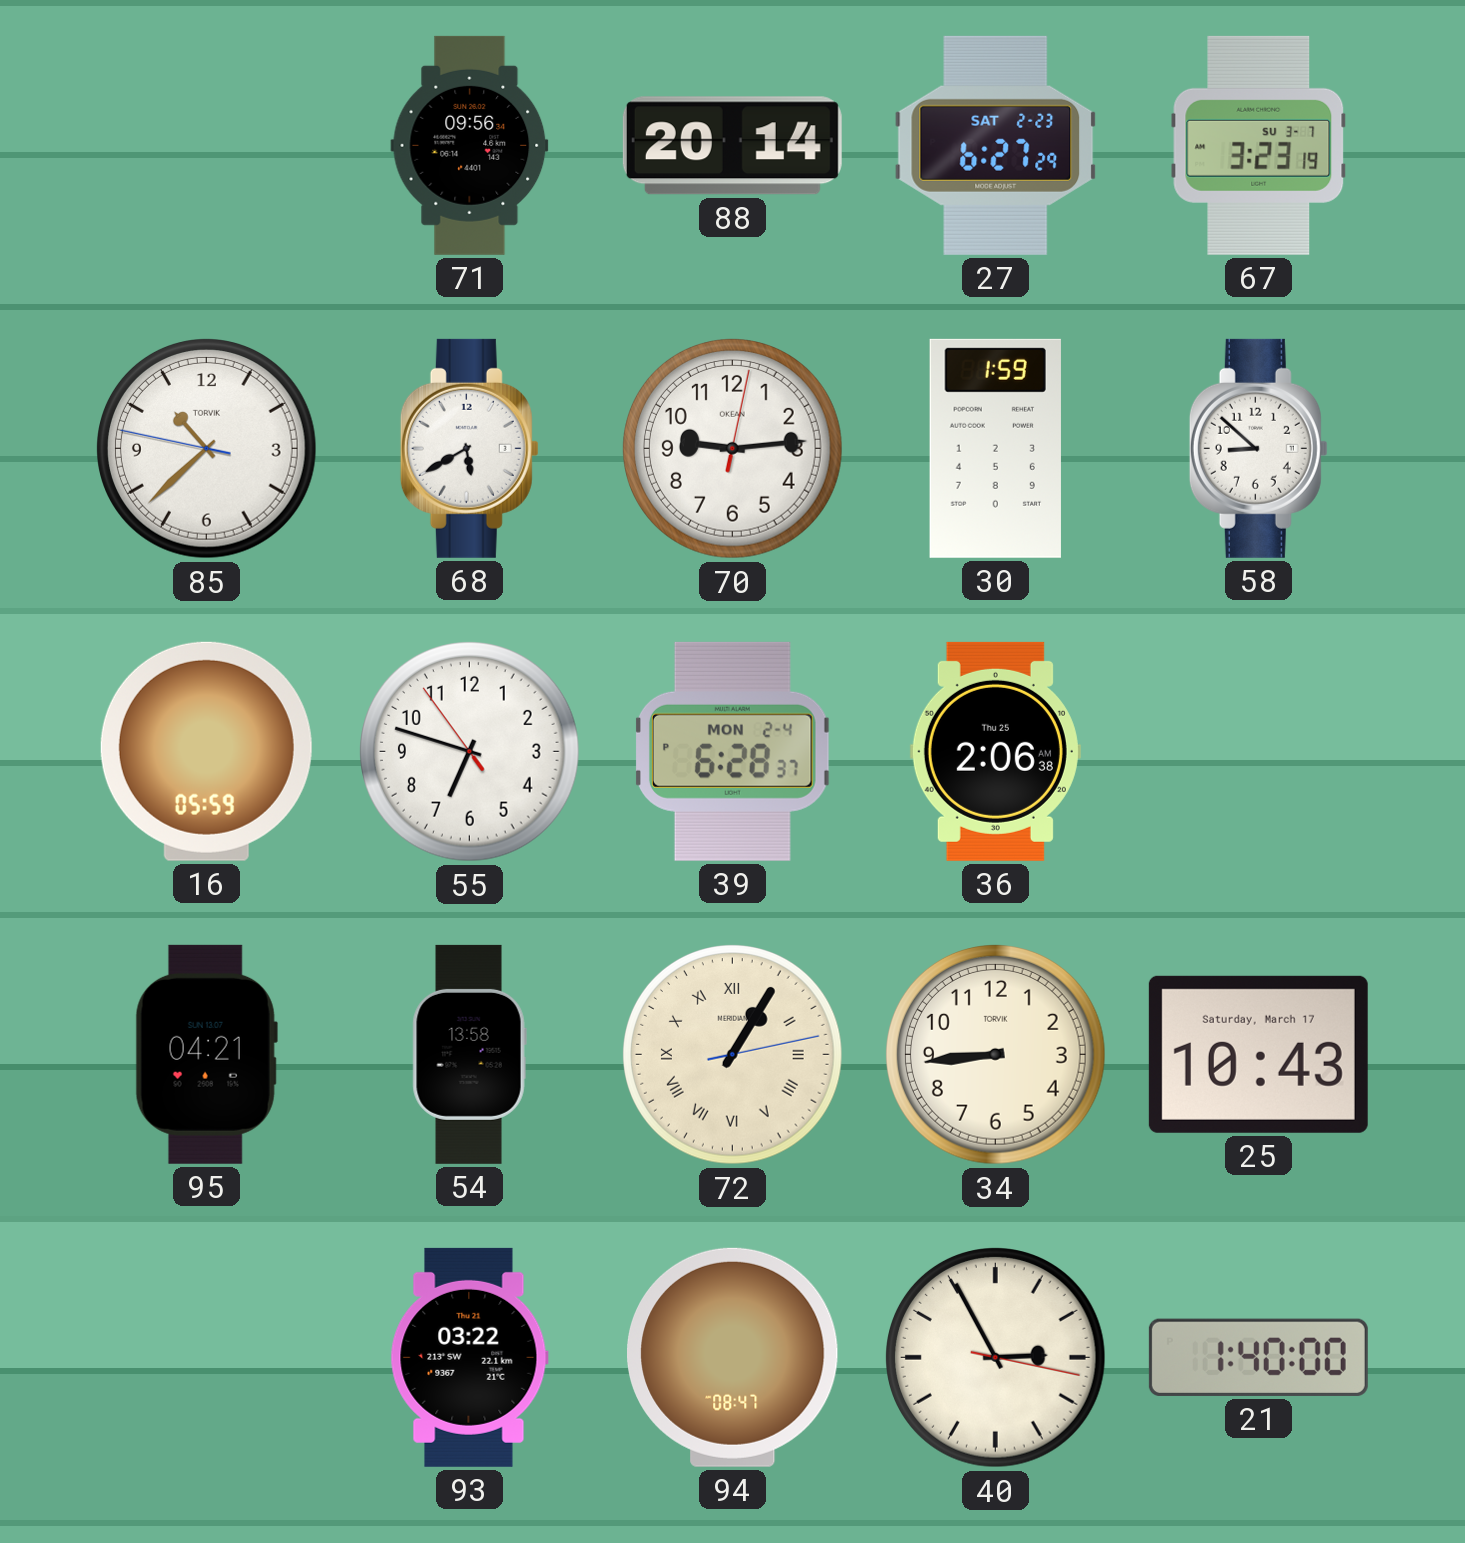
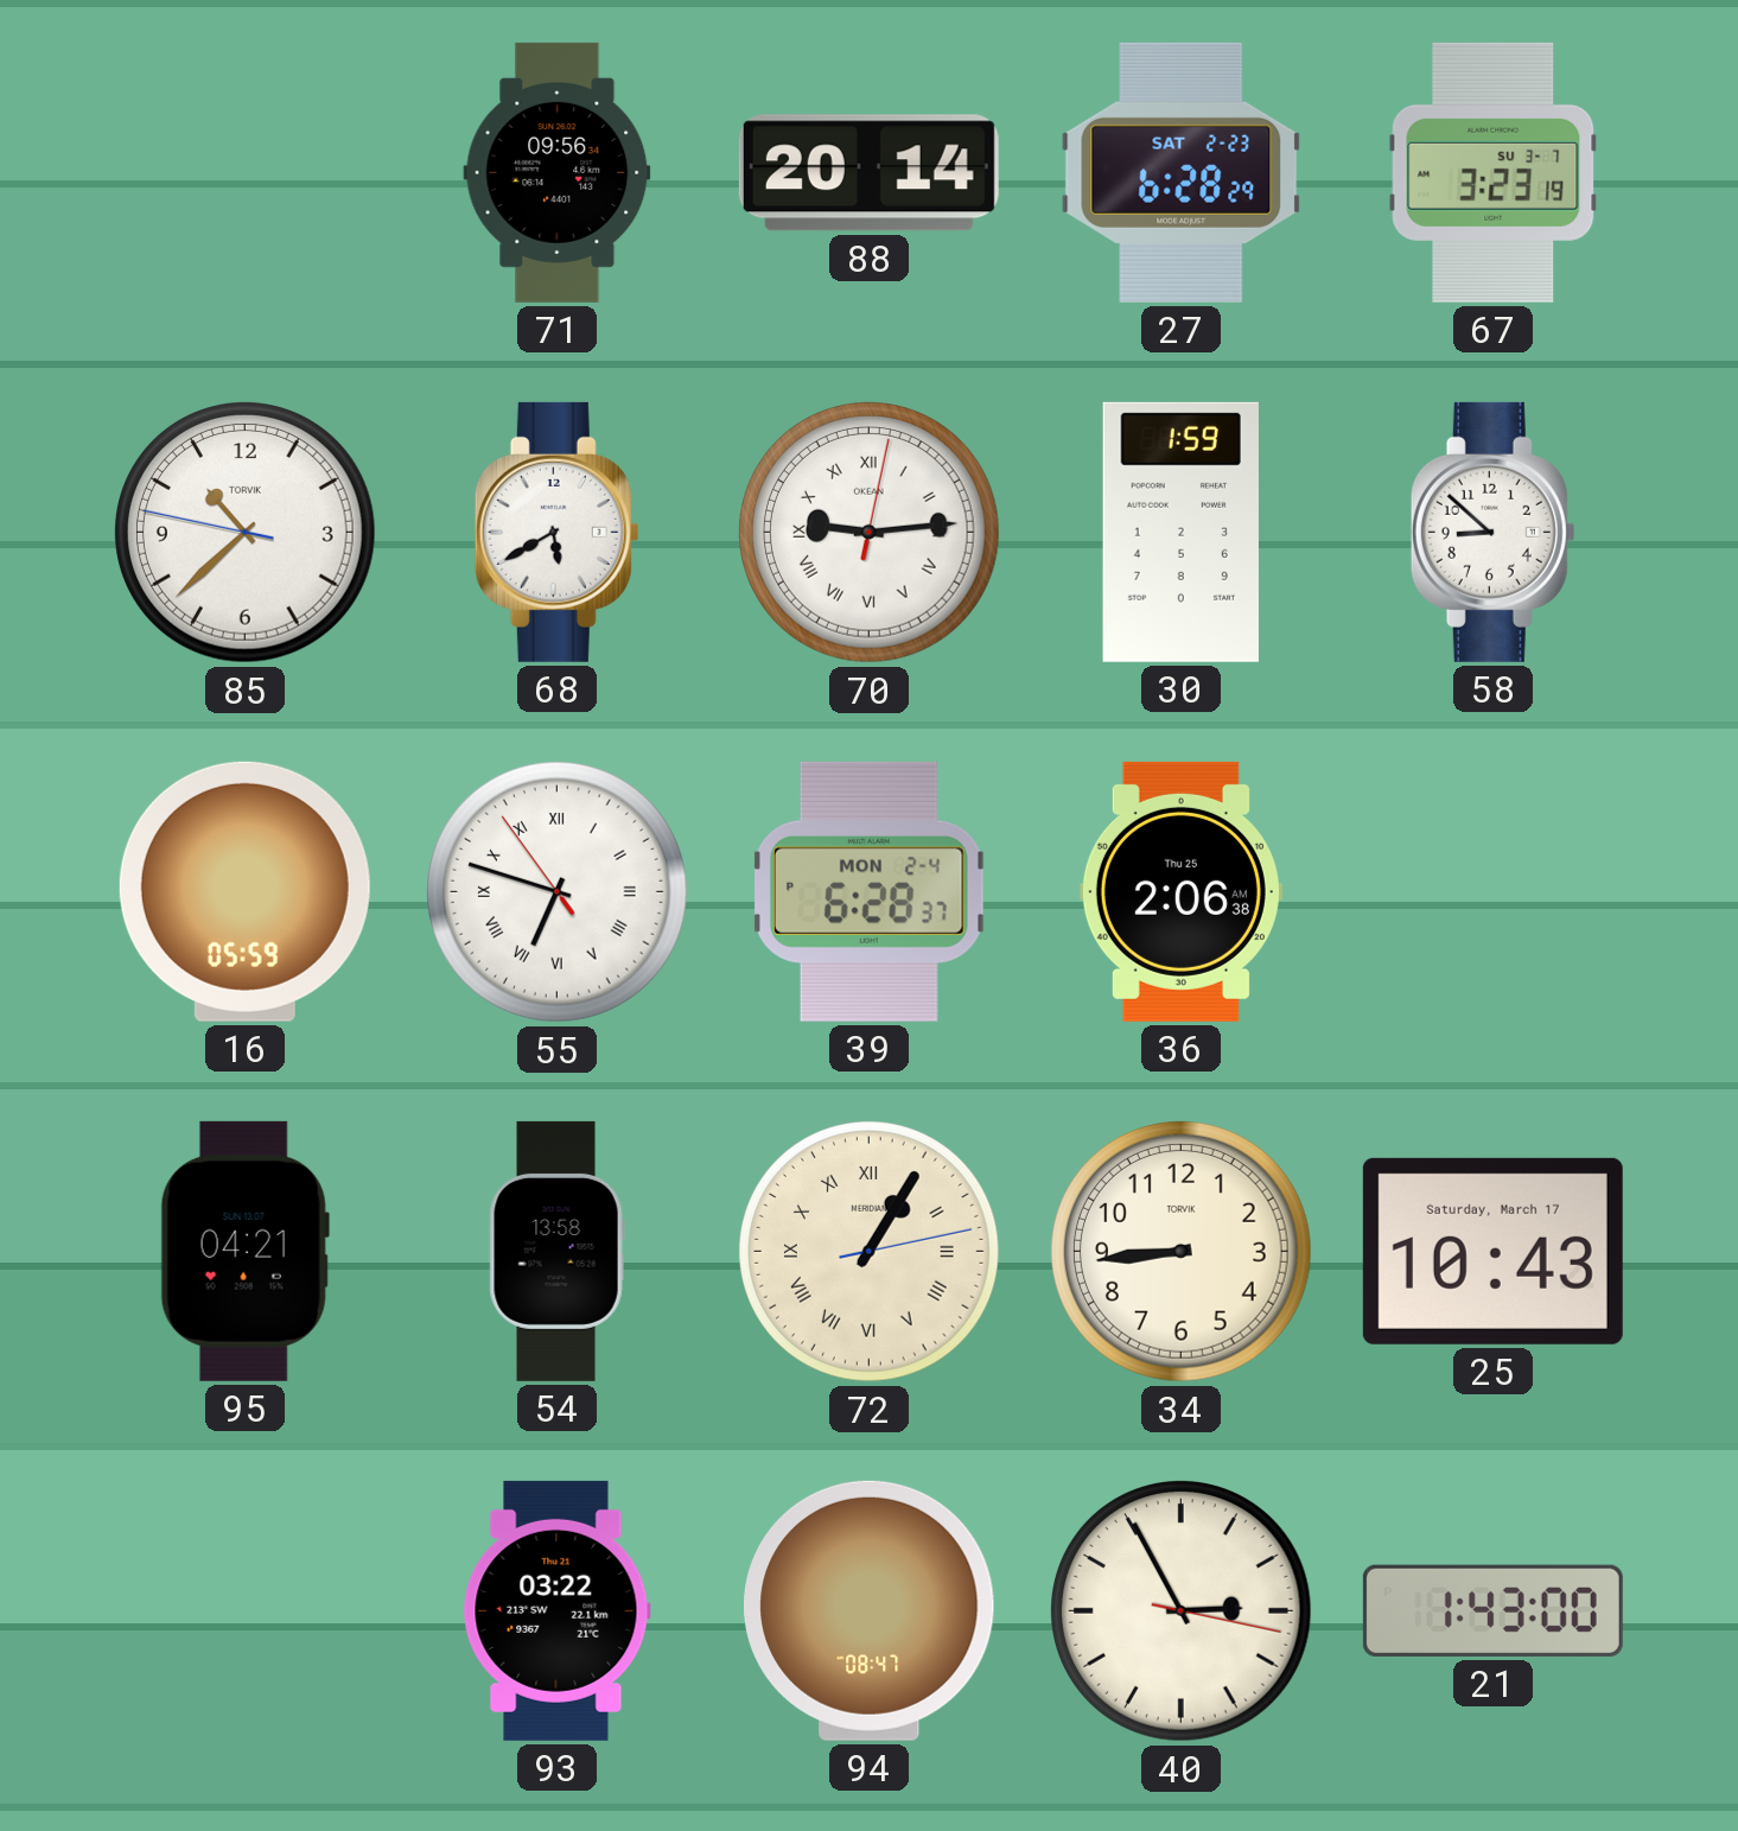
27: 6:27 -> 6:28
70 numerals: Arabic -> Roman
55 numerals: Arabic -> Roman
21: 1:40 -> 1:43
